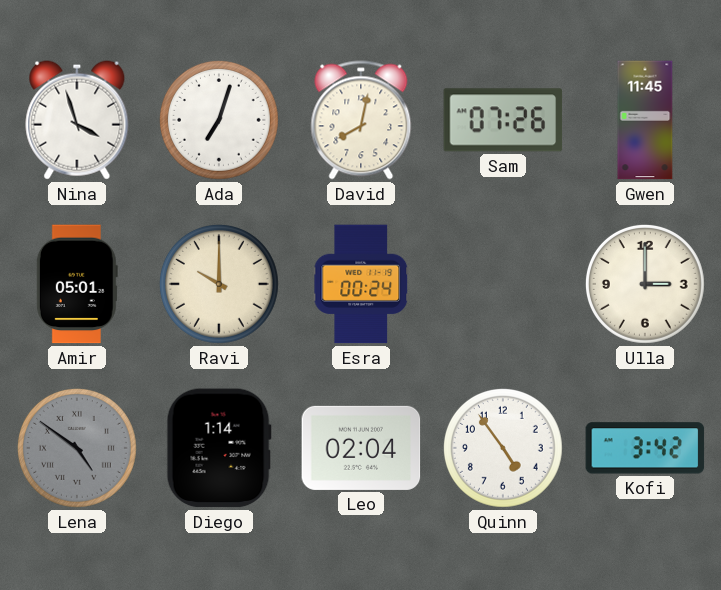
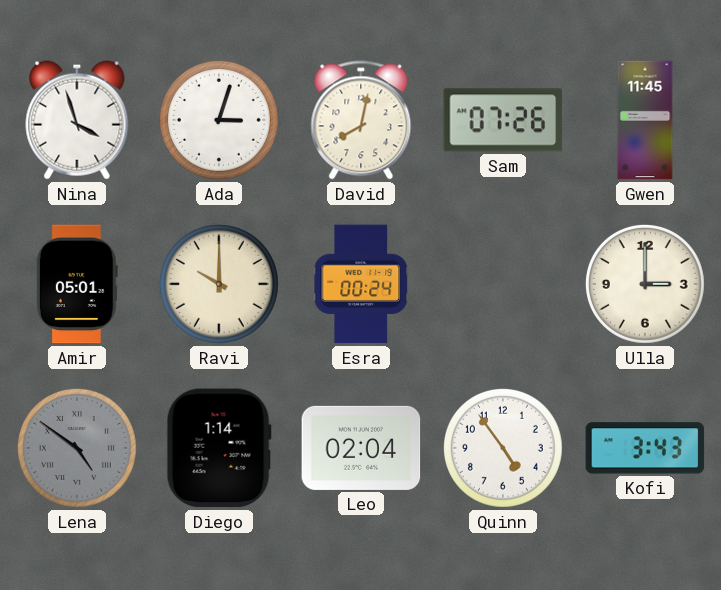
Ada: 7:03 -> 3:03
Kofi: 3:42 -> 3:43
